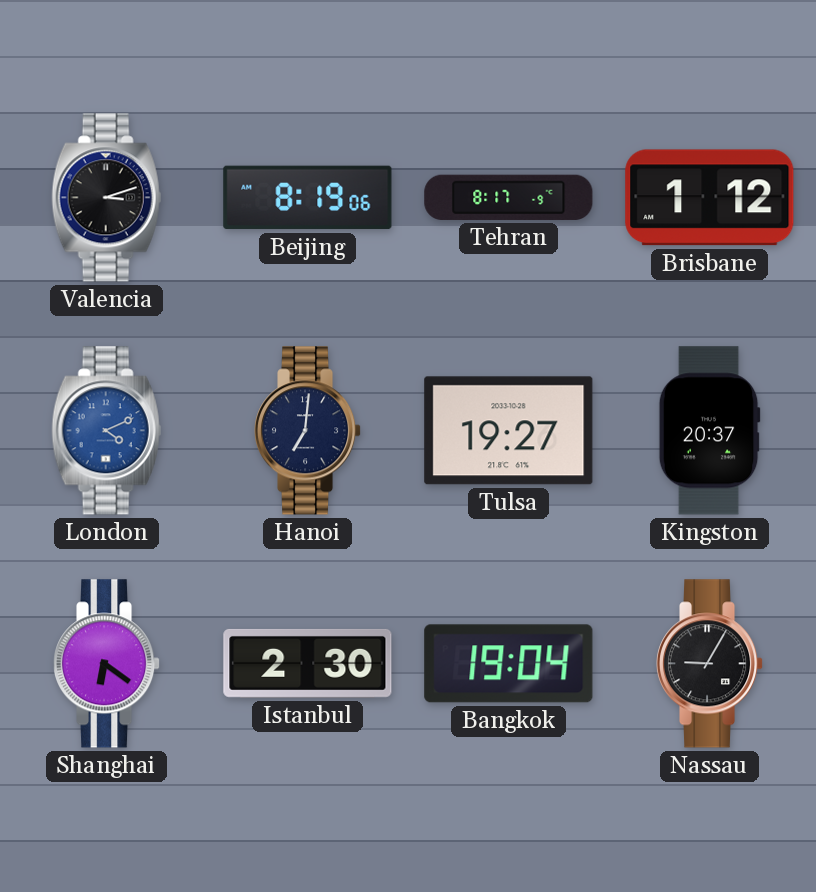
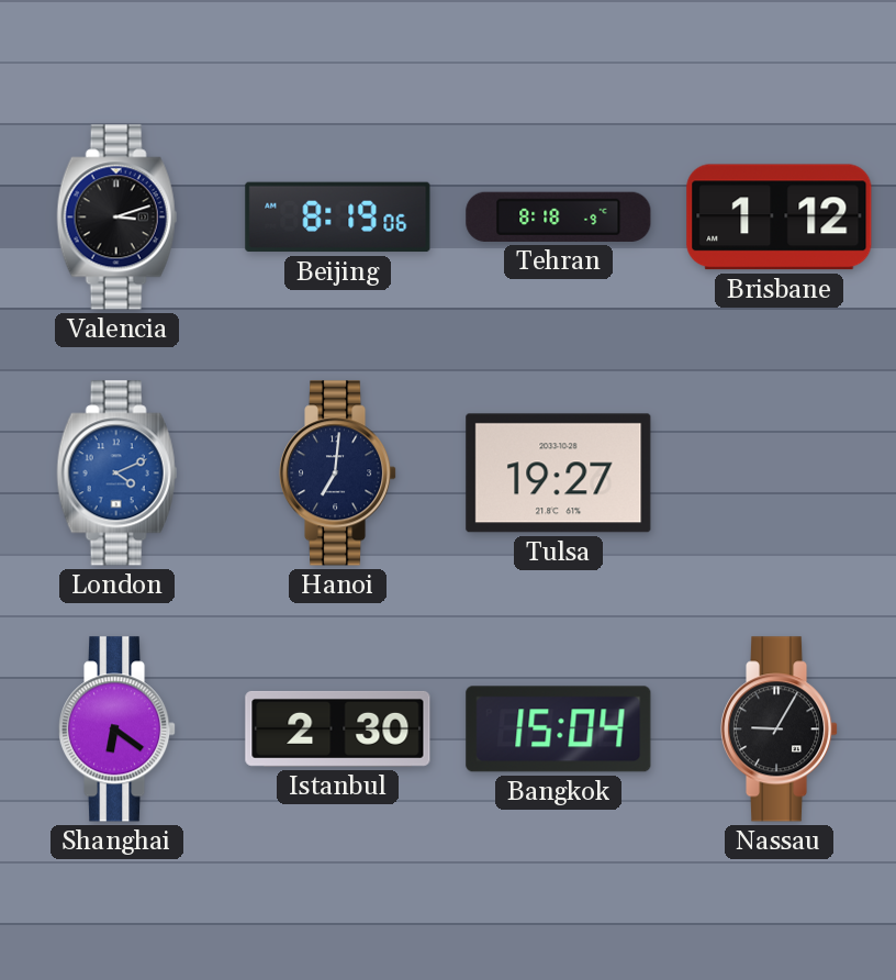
Tehran: 8:17 -> 8:18
Kingston: 20:37 -> none
Bangkok: 19:04 -> 15:04
